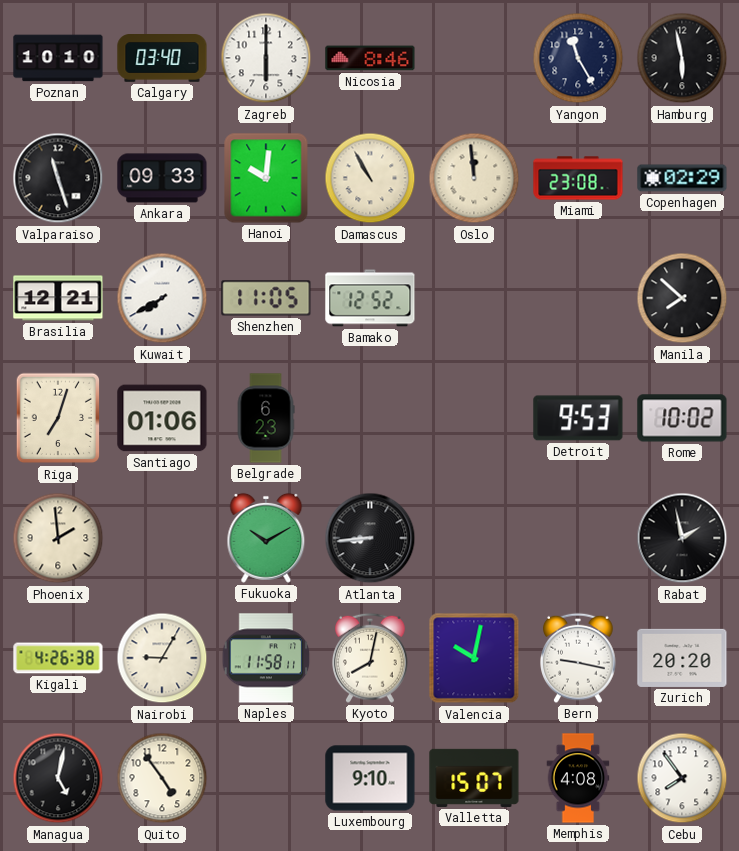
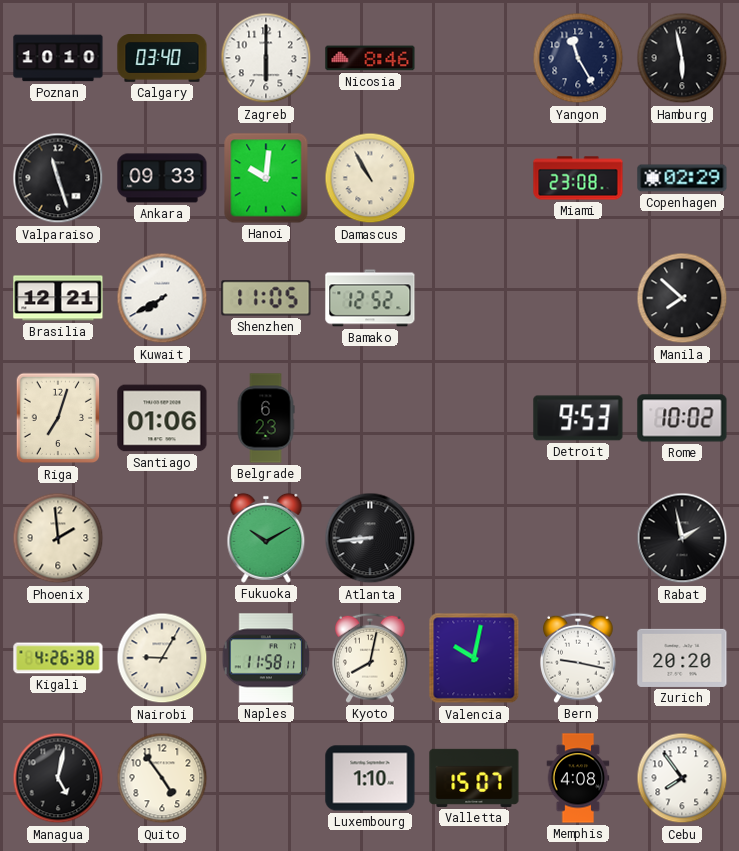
Oslo: 11:59 -> none
Luxembourg: 9:10 -> 1:10
